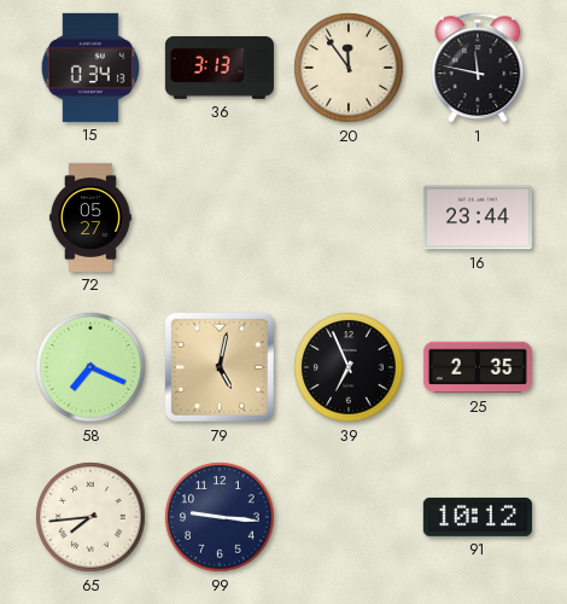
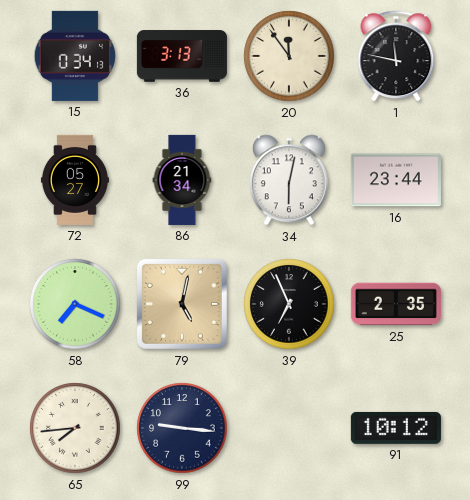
86: none -> 21:34
34: none -> 6:02
